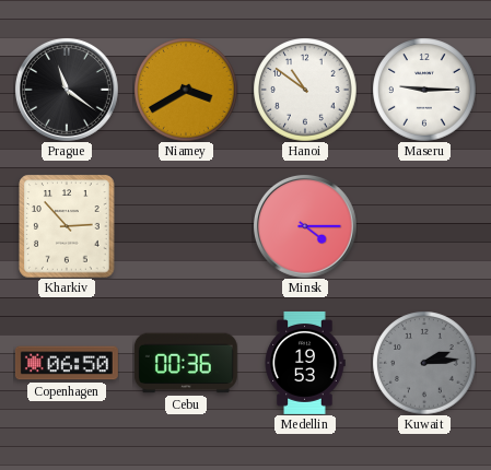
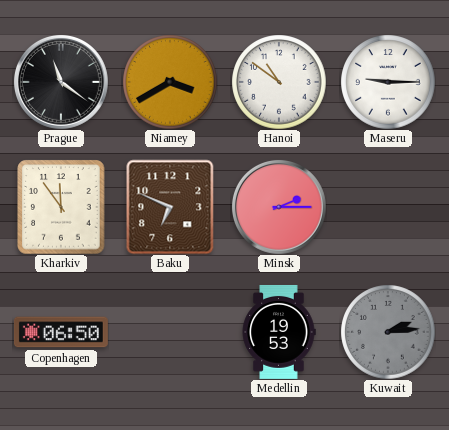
Kharkiv: 2:53 -> 11:54
Baku: none -> 6:49
Minsk: 4:15 -> 2:15
Cebu: 00:36 -> none
